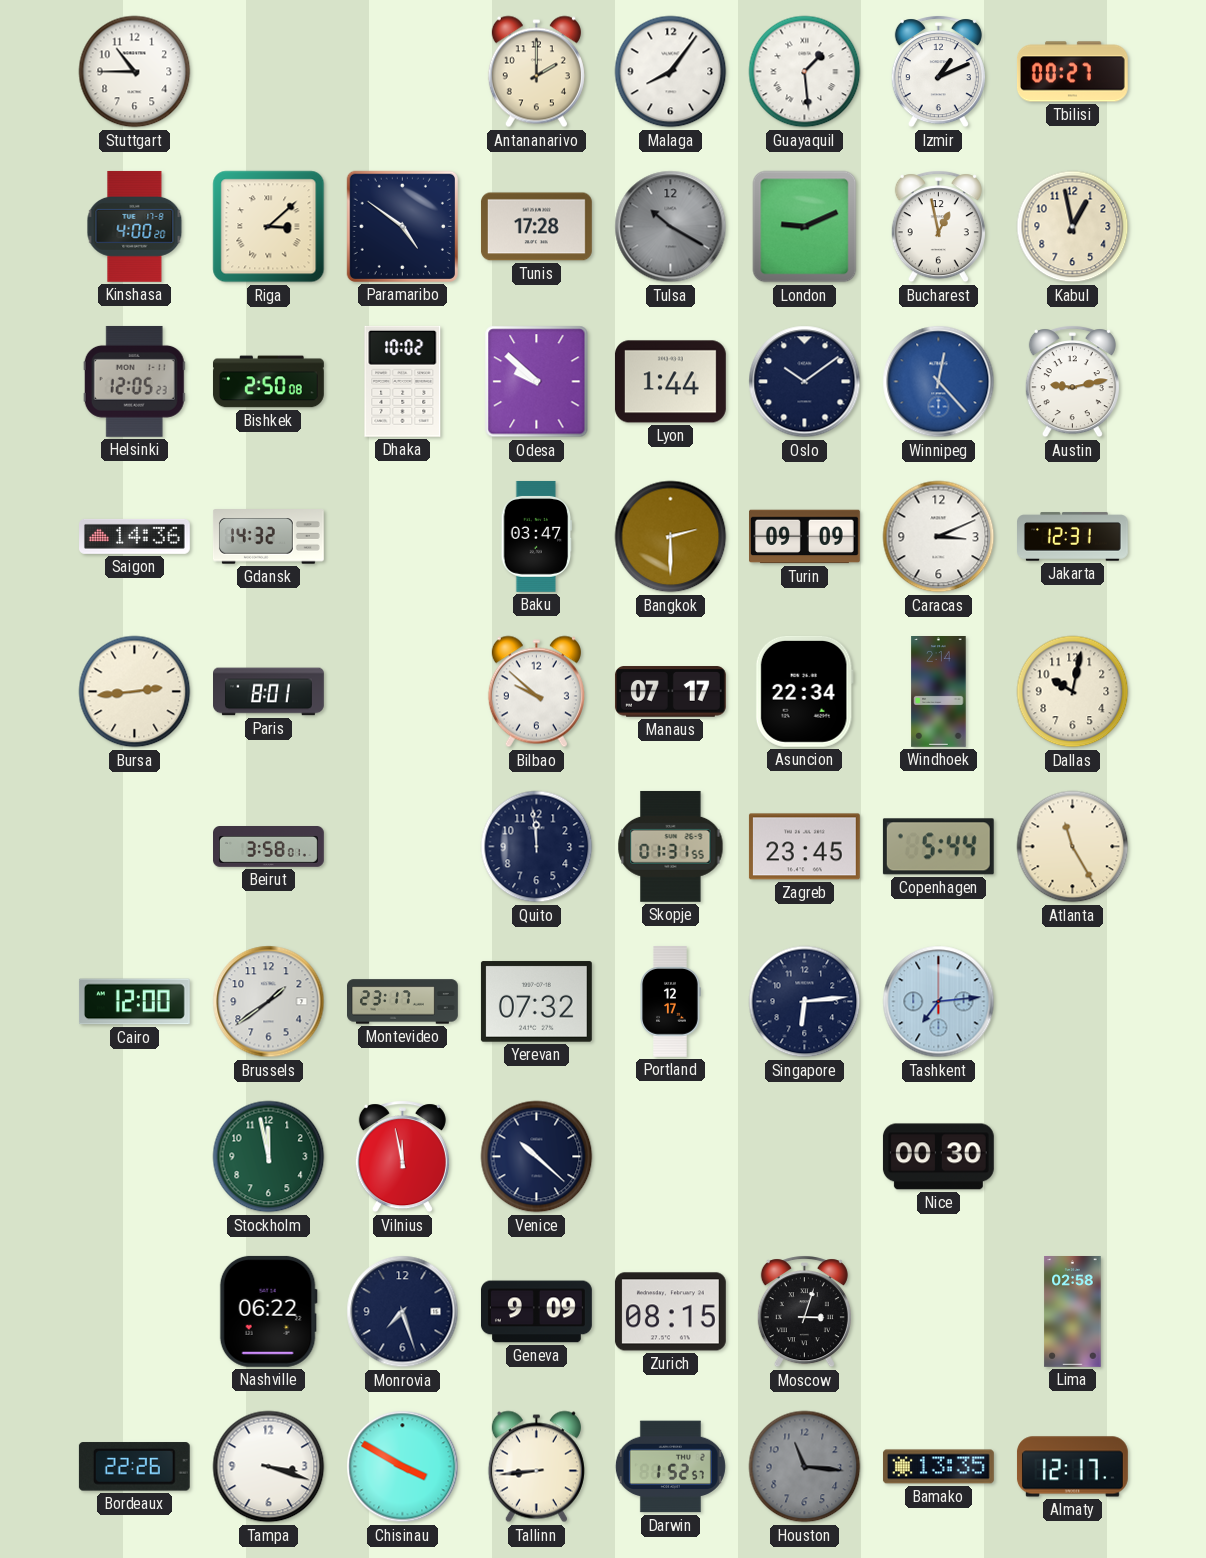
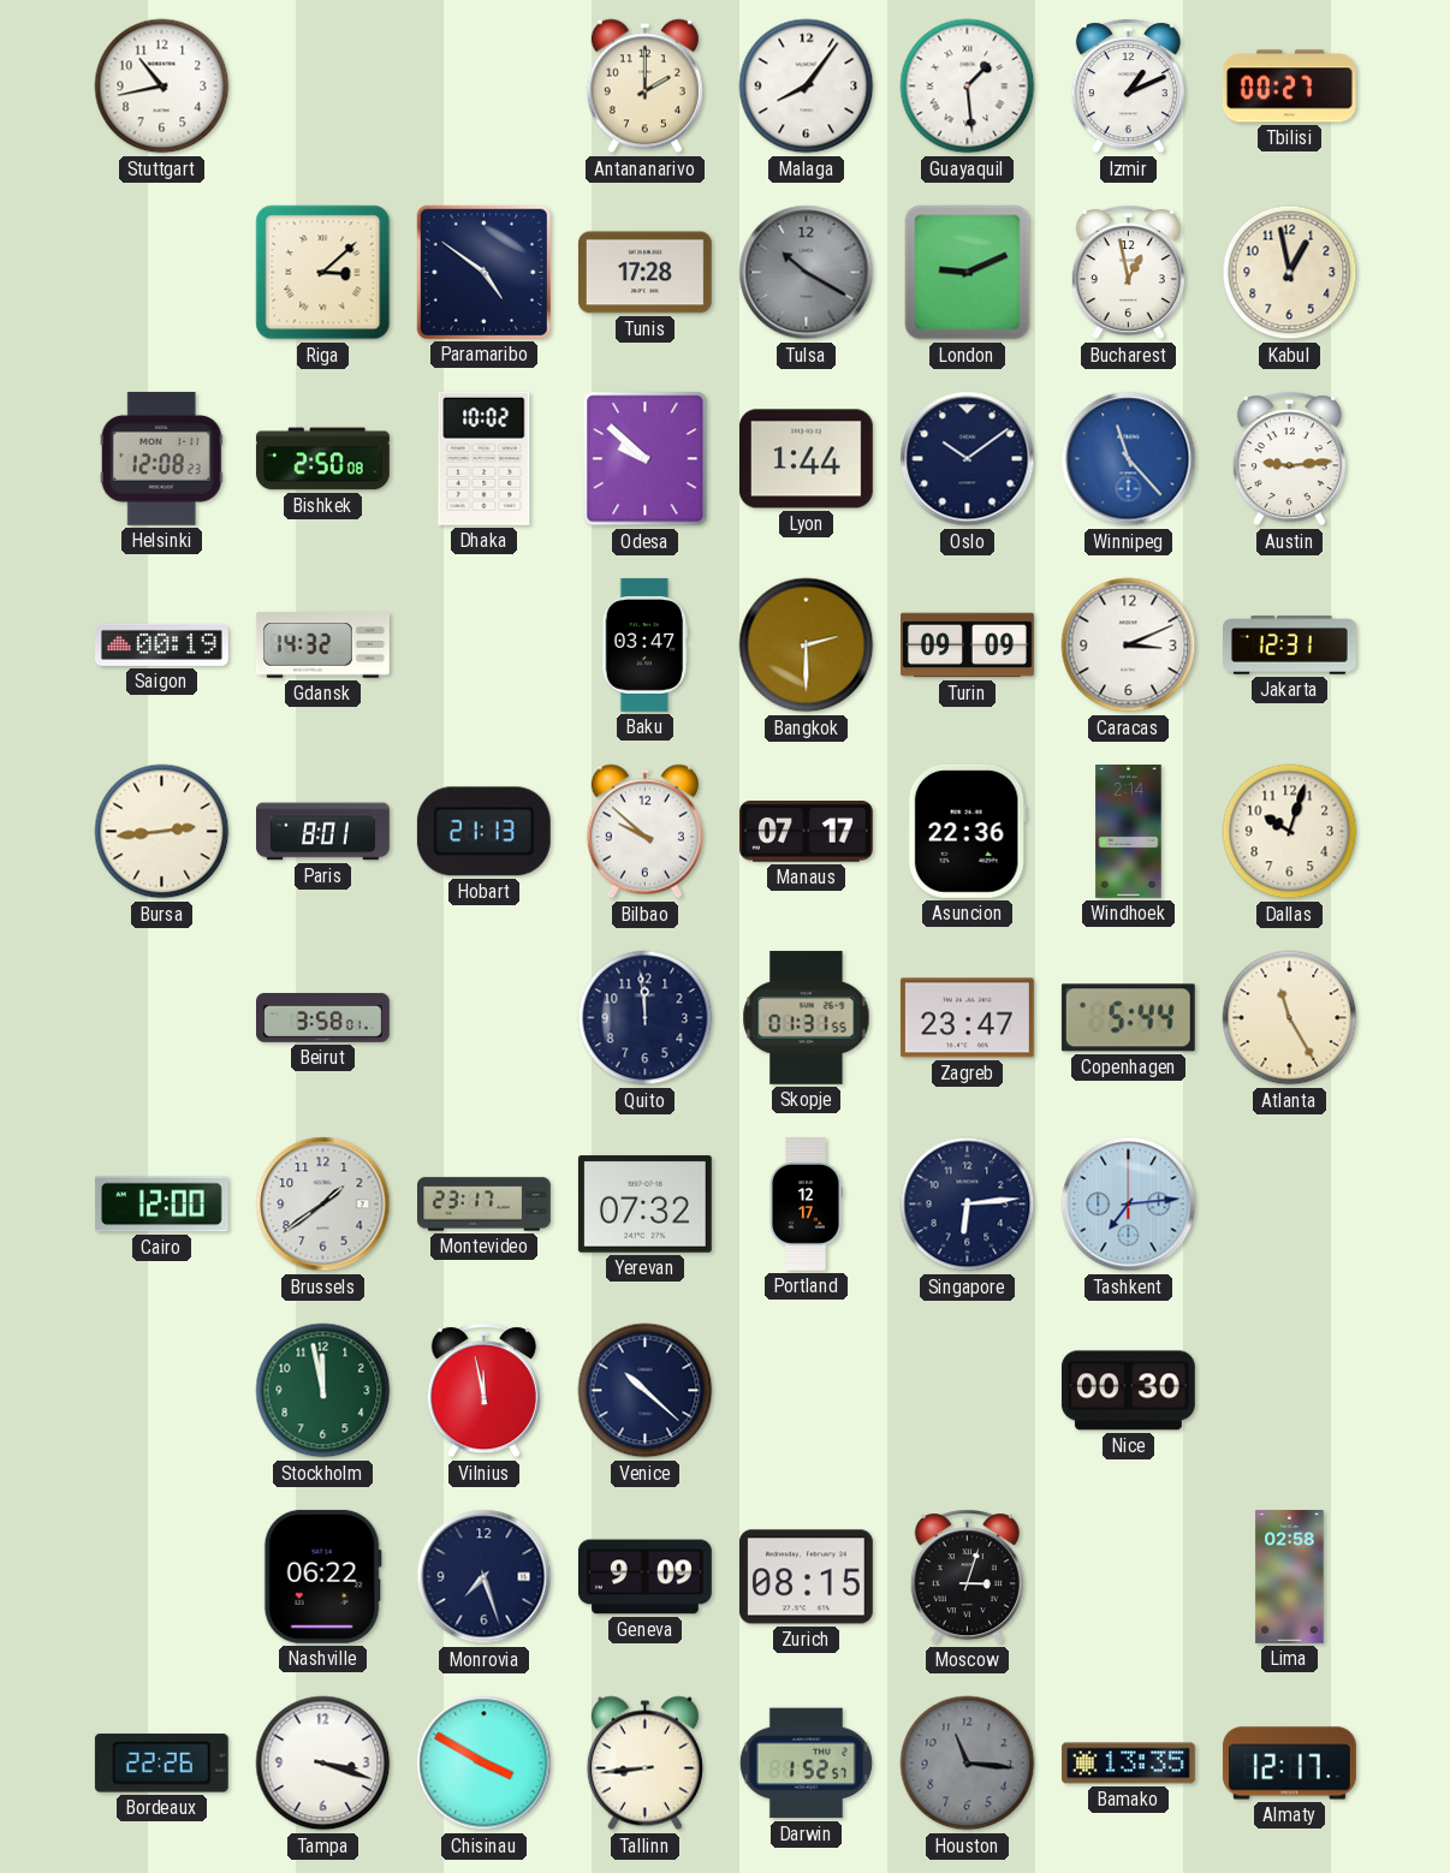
Stuttgart: 10:45 -> 10:43
Kinshasa: 4:00 -> none
Helsinki: 12:05 -> 12:08
Winnipeg: 12:23 -> 11:23
Austin: 9:13 -> 9:14
Saigon: 14:36 -> 00:19
Hobart: none -> 21:13
Asuncion: 22:34 -> 22:36
Dallas: 10:02 -> 10:03
Zagreb: 23:45 -> 23:47
